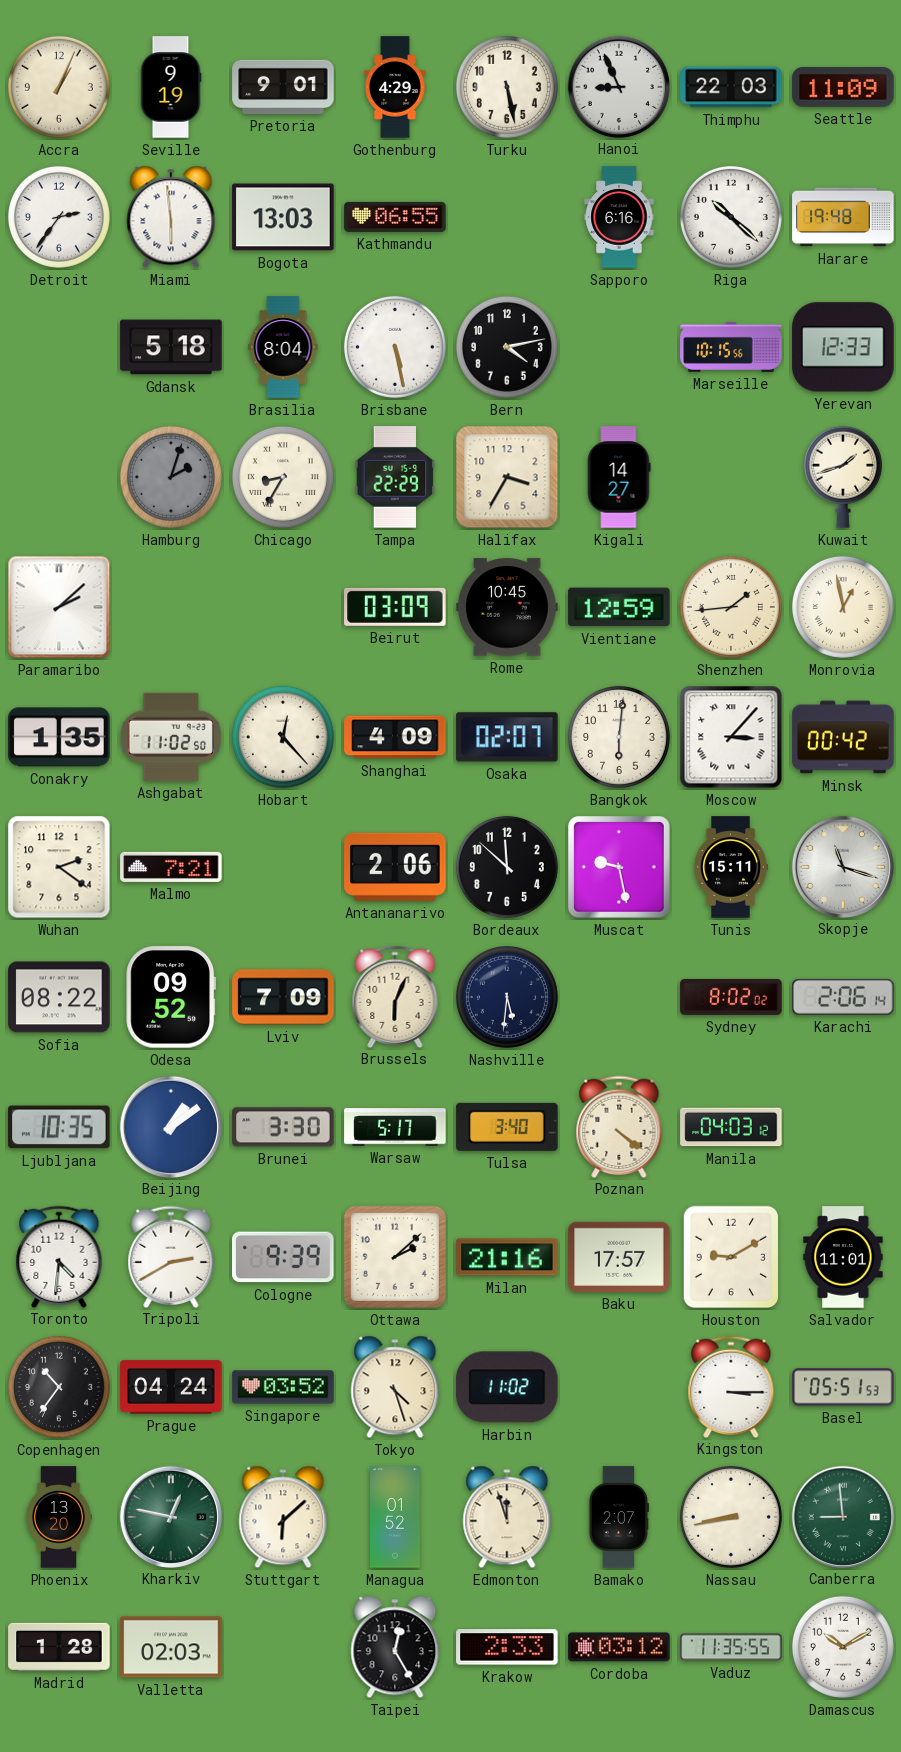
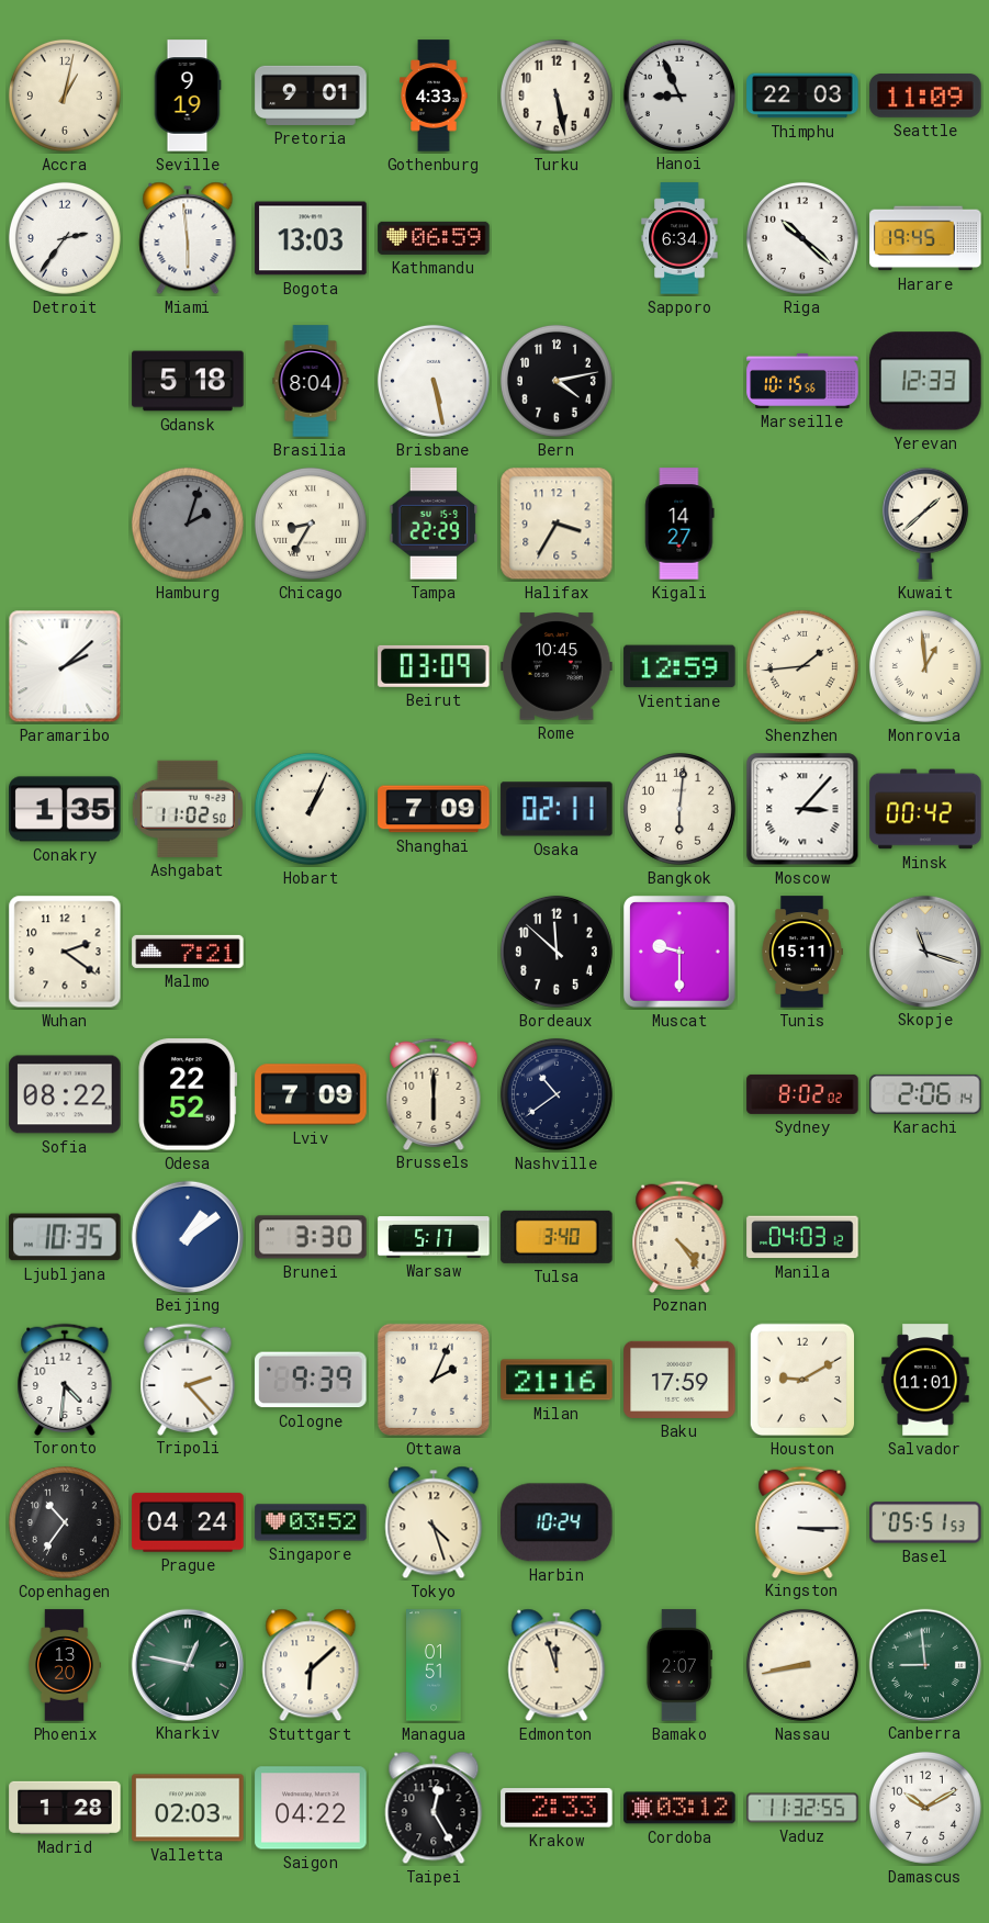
Accra: 1:04 -> 1:02
Gothenburg: 4:29 -> 4:33
Kathmandu: 06:55 -> 06:59
Sapporo: 6:16 -> 6:34
Harare: 19:48 -> 19:45
Kuwait: 1:42 -> 1:38
Monrovia: 12:58 -> 12:59
Hobart: 12:23 -> 1:04
Shanghai: 4:09 -> 7:09
Osaka: 02:07 -> 02:11
Antananarivo: 2:06 -> none
Muscat: 9:28 -> 9:30
Odesa: 09:52 -> 22:52
Brussels: 6:04 -> 6:00
Nashville: 5:31 -> 10:39
Poznan: 4:21 -> 4:24
Tripoli: 2:40 -> 2:23
Ottawa: 2:08 -> 2:04
Baku: 17:57 -> 17:59
Harbin: 11:02 -> 10:24
Managua: 01:52 -> 01:51
Saigon: none -> 04:22
Vaduz: 11:35 -> 11:32
